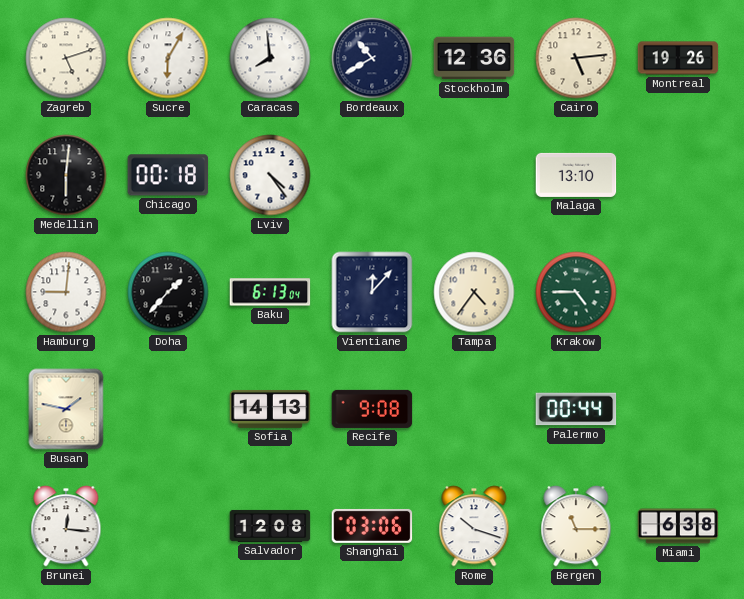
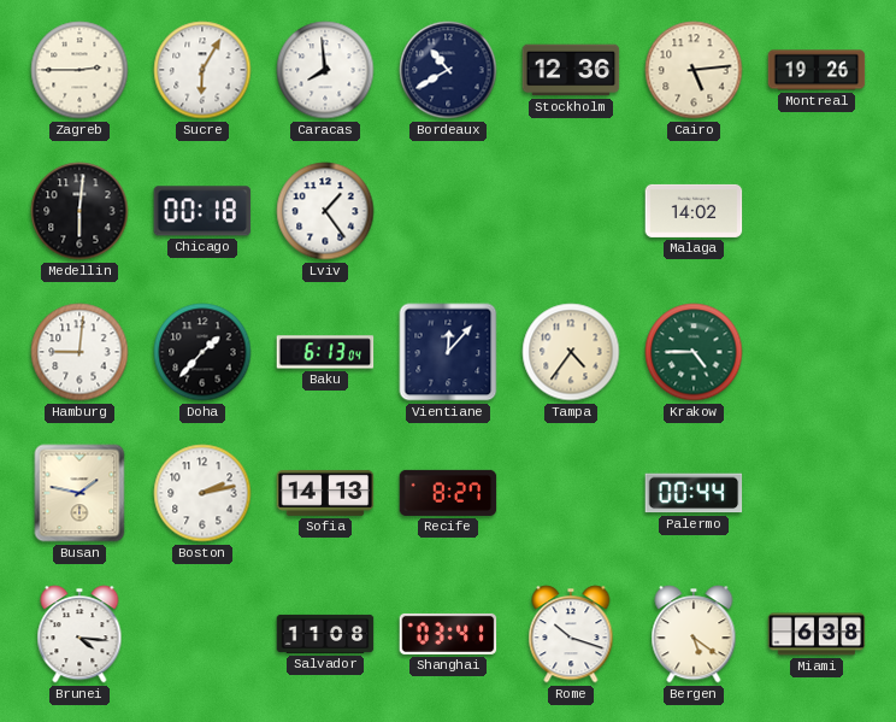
Zagreb: 5:12 -> 2:45
Lviv: 4:24 -> 1:24
Malaga: 13:10 -> 14:02
Boston: none -> 2:13
Recife: 9:08 -> 8:27
Brunei: 12:16 -> 4:16
Salvador: 12:08 -> 11:08
Shanghai: 03:06 -> 03:41
Bergen: 11:15 -> 5:21
